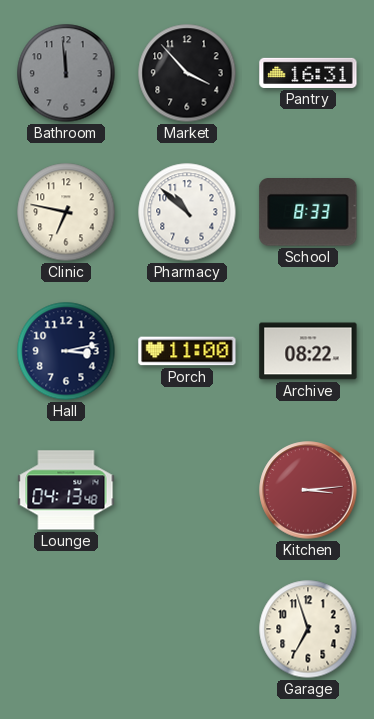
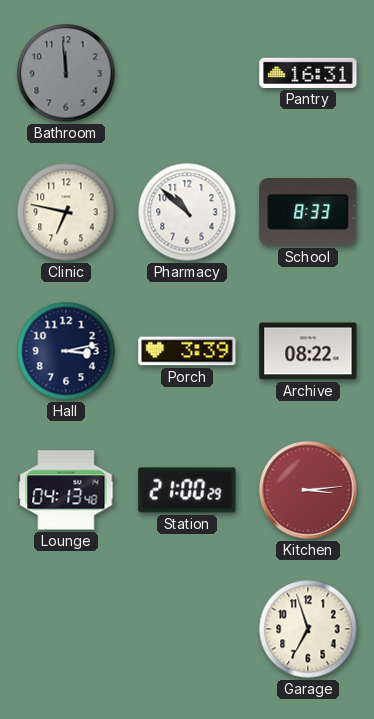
Market: 3:53 -> none
Porch: 11:00 -> 3:39
Station: none -> 21:00
